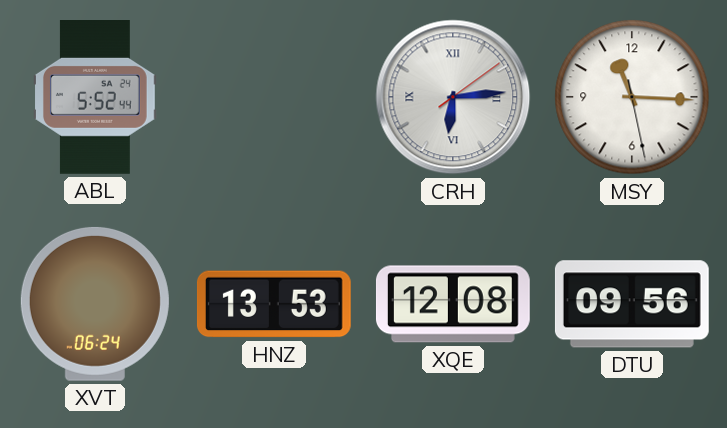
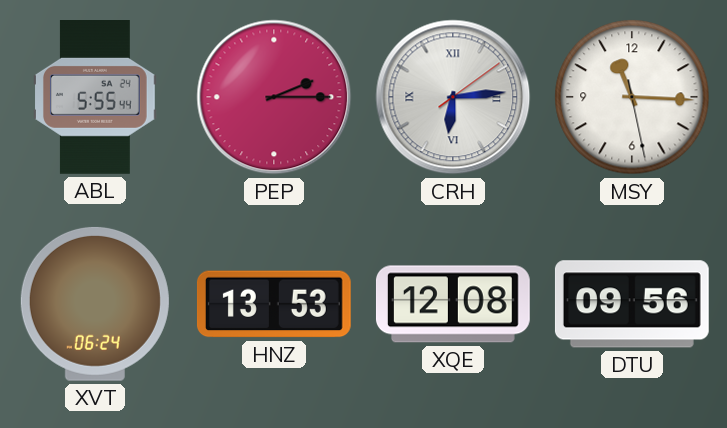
ABL: 5:52 -> 5:55
PEP: none -> 2:15
